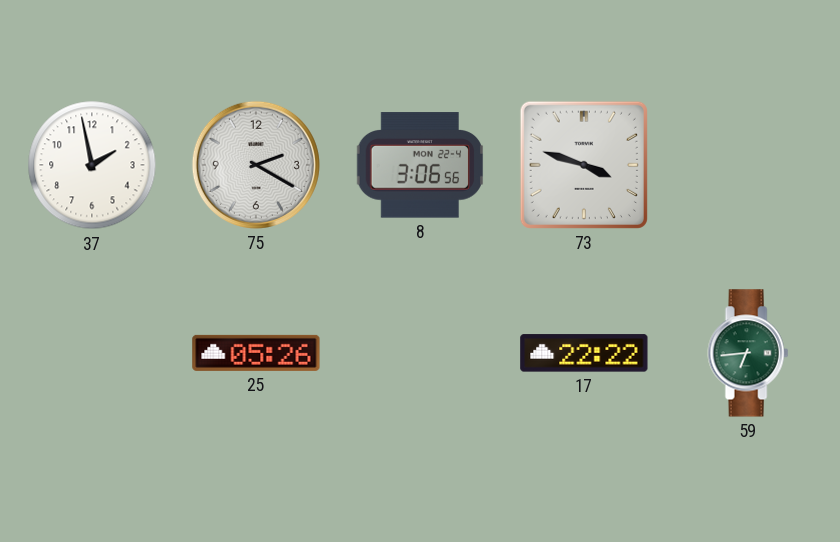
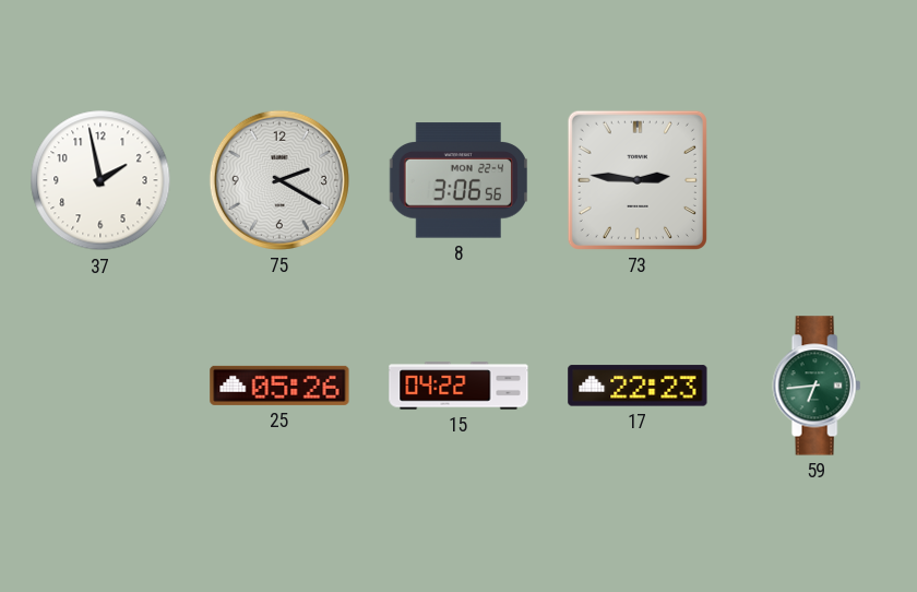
73: 3:48 -> 2:46
15: none -> 04:22
17: 22:22 -> 22:23
